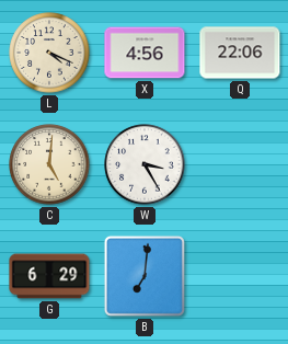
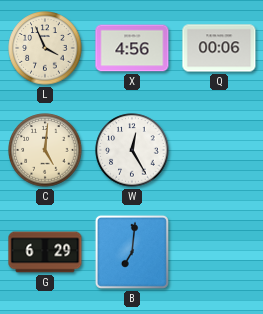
L: 4:19 -> 3:56
Q: 22:06 -> 00:06
W: 3:25 -> 12:25
